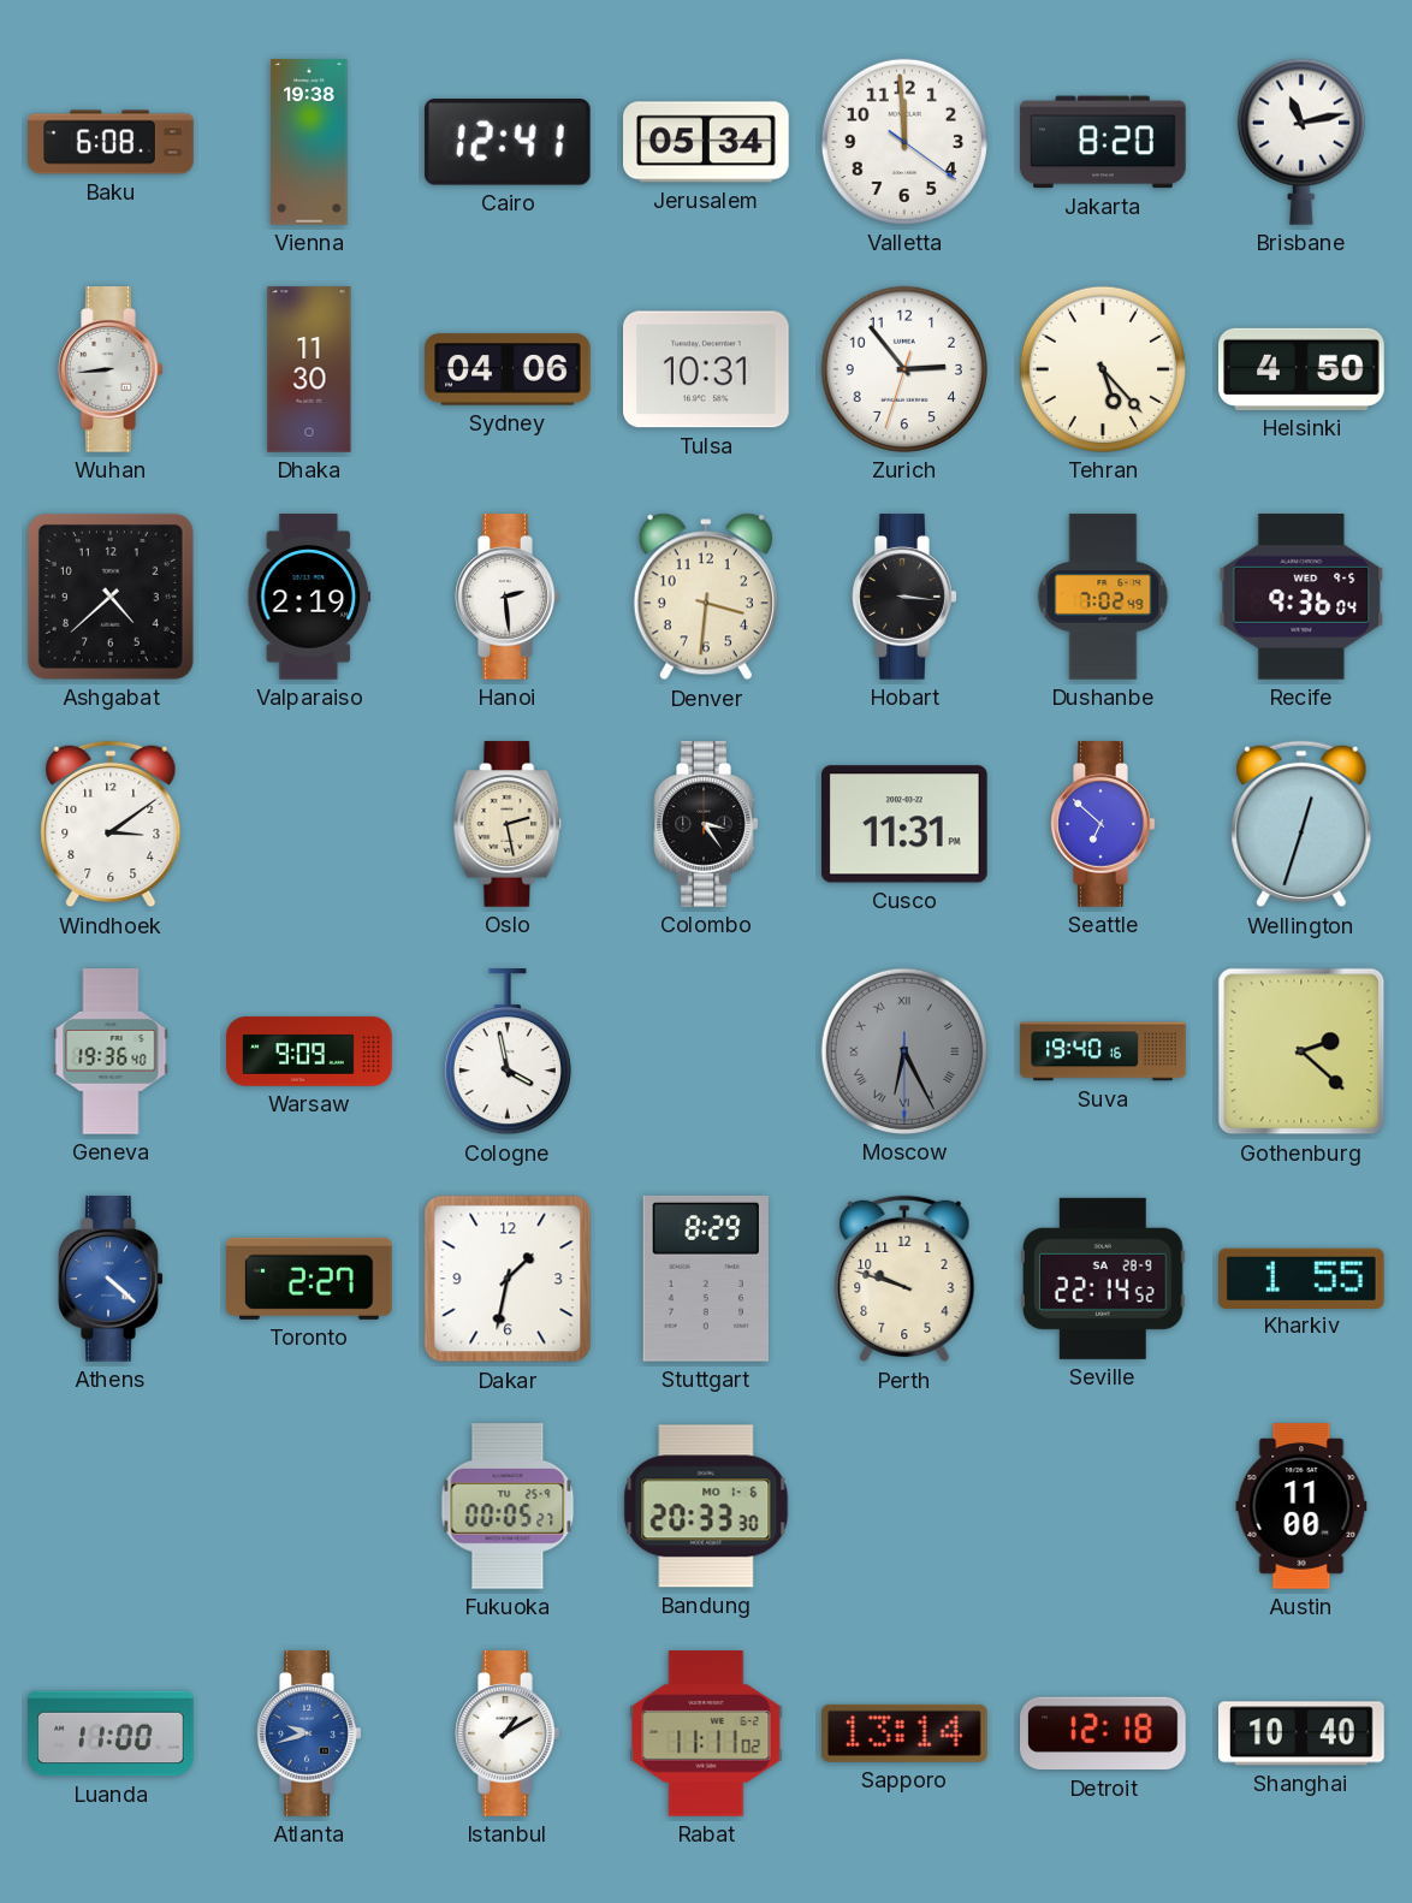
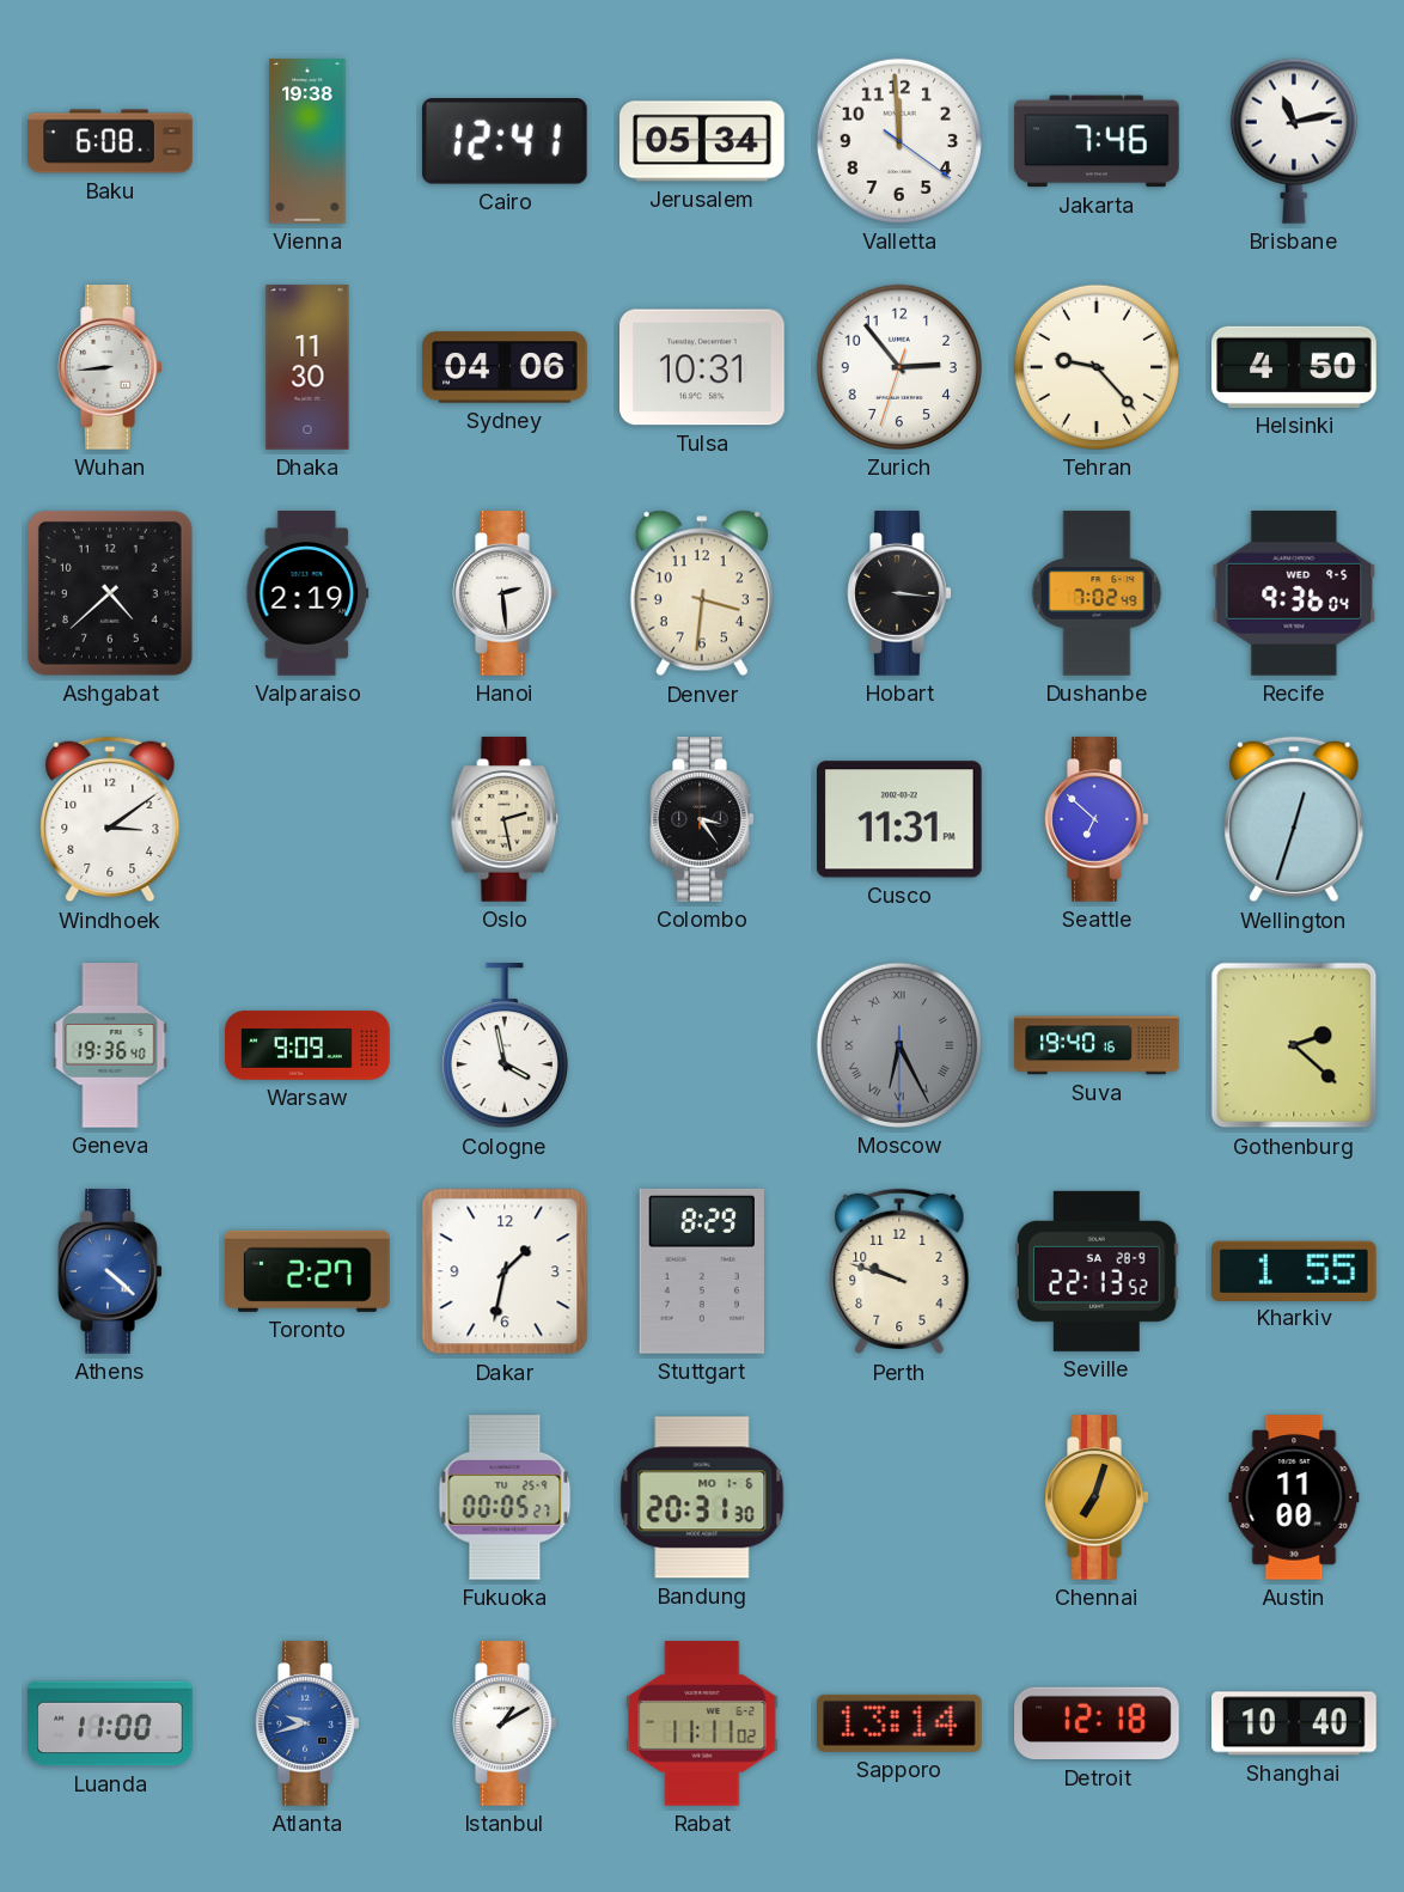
Jakarta: 8:20 -> 7:46
Tehran: 5:23 -> 9:23
Seville: 22:14 -> 22:13
Bandung: 20:33 -> 20:31
Chennai: none -> 7:03
